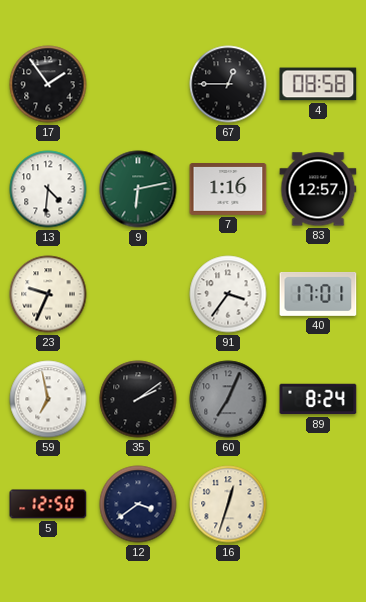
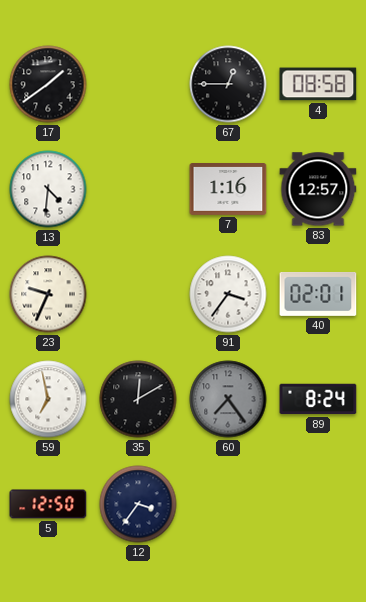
17: 1:54 -> 1:39
9: 6:13 -> none
40: 17:01 -> 02:01
35: 2:09 -> 12:10
60: 7:04 -> 7:24
12: 3:39 -> 3:36
16: 12:33 -> none
